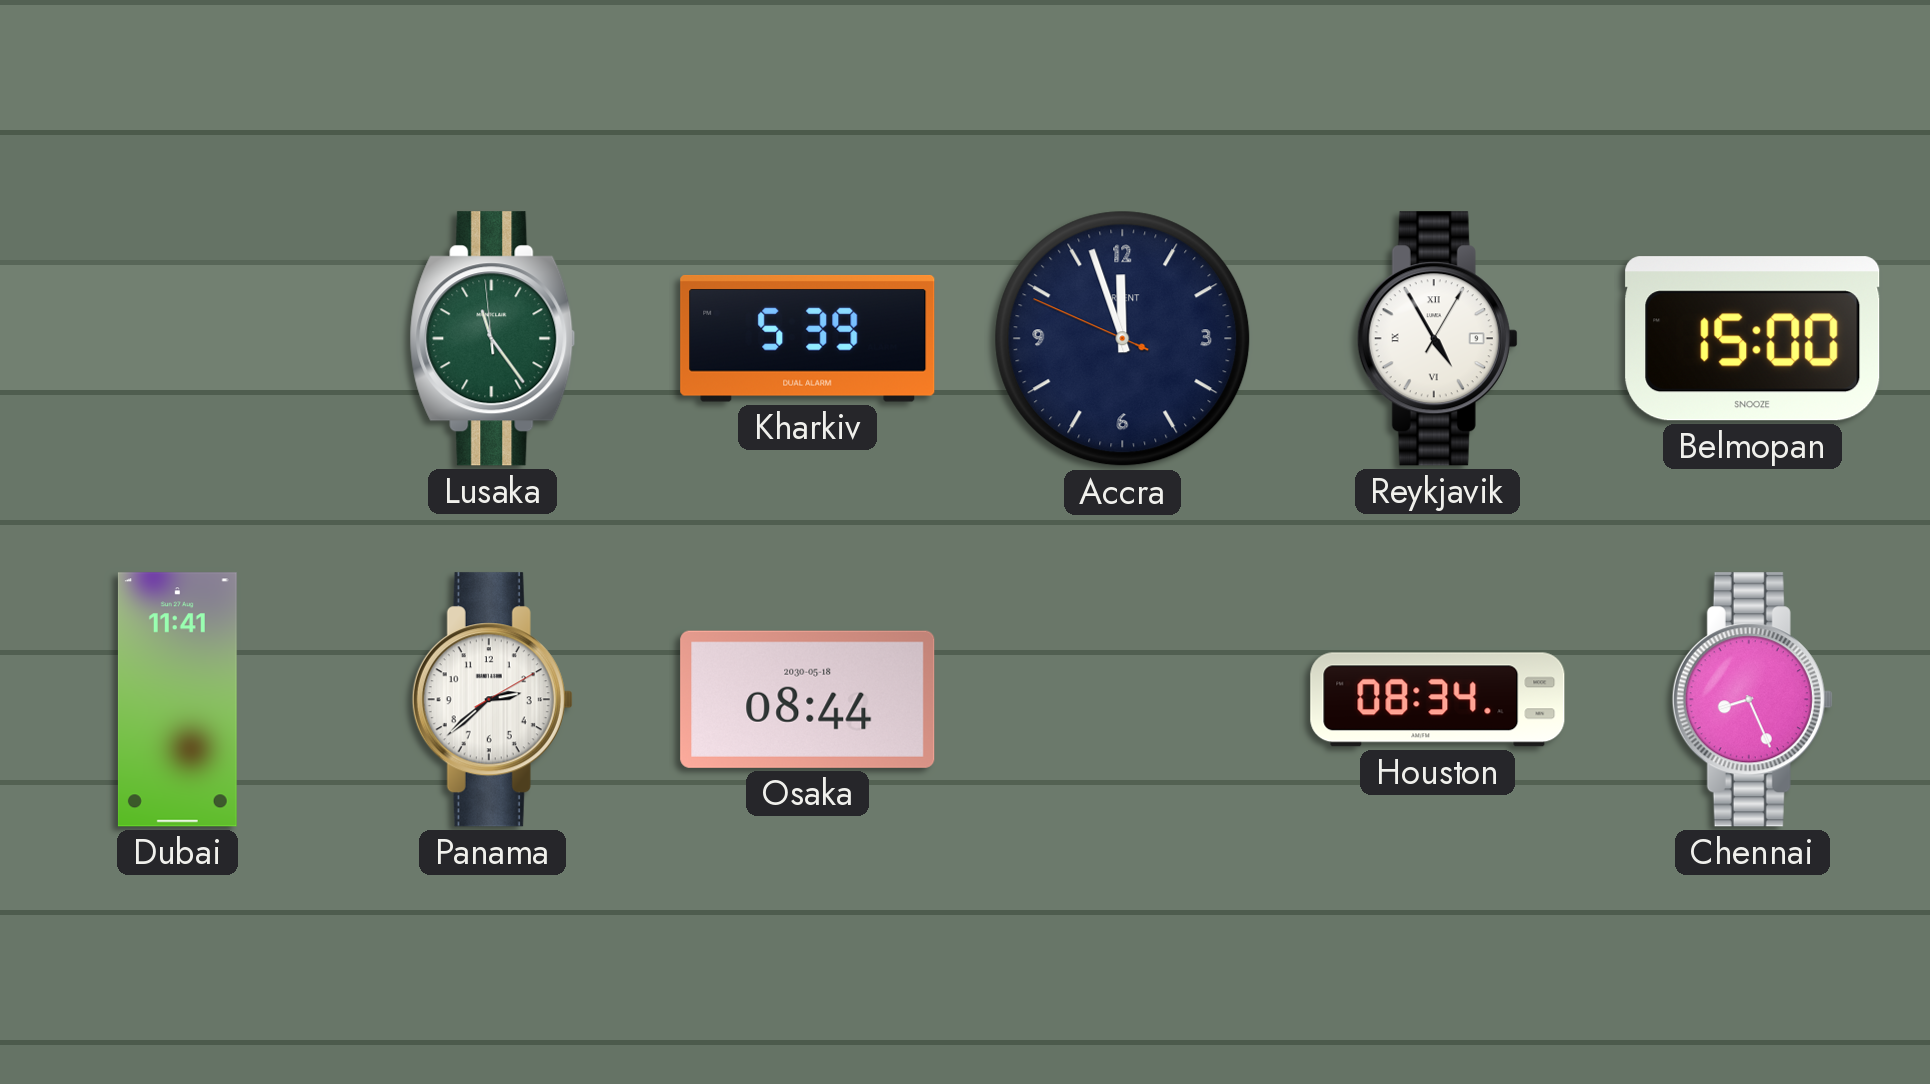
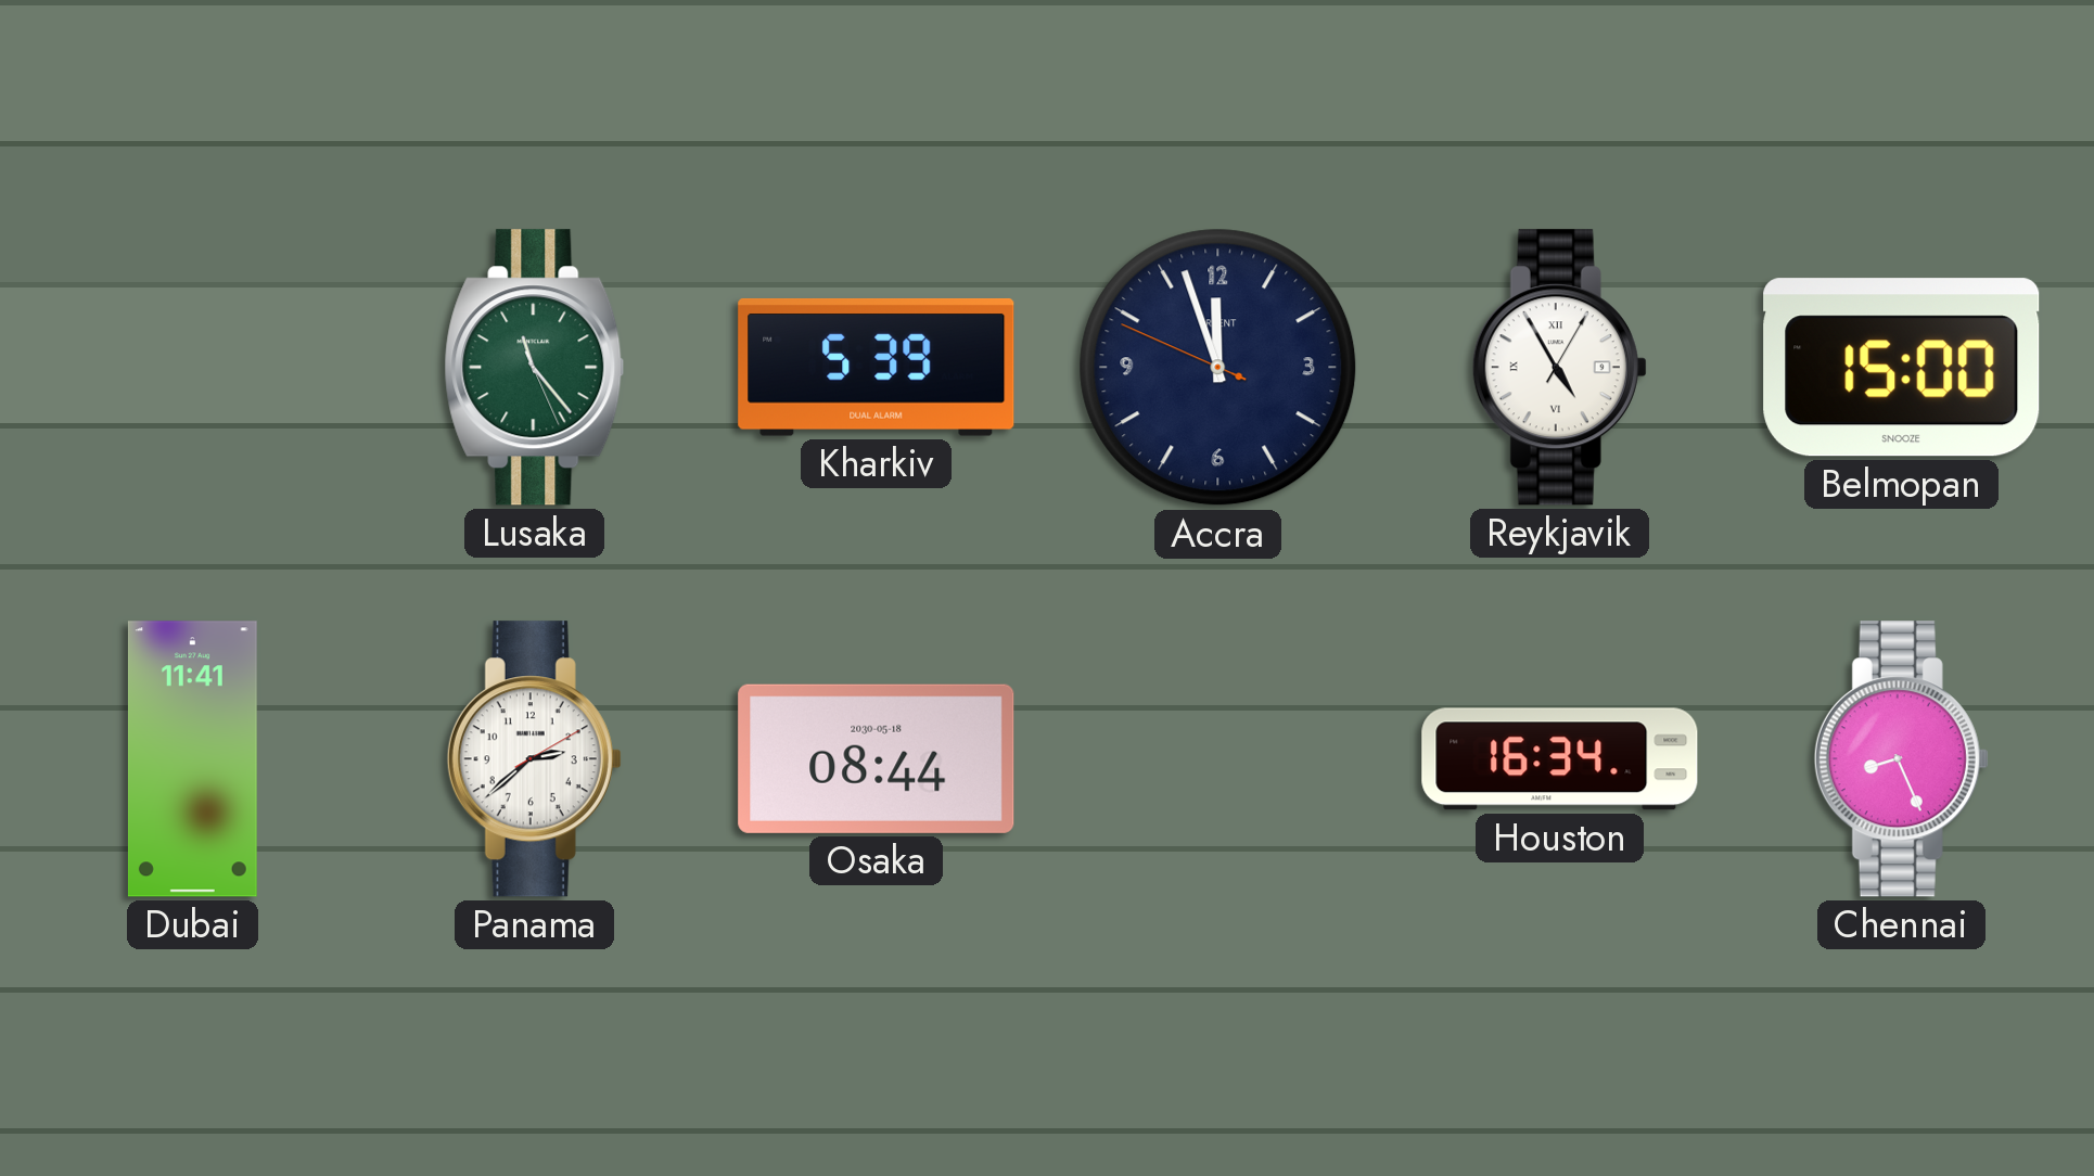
Lusaka: 11:23:59 -> 11:23:26
Houston: 08:34 -> 16:34
